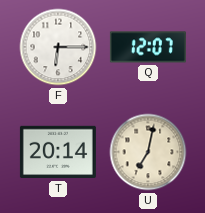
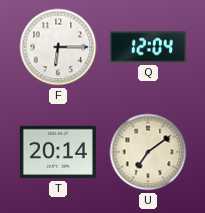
Q: 12:07 -> 12:04
U: 7:02 -> 7:09
